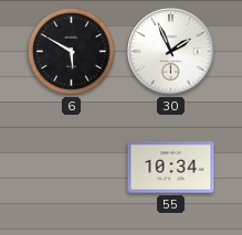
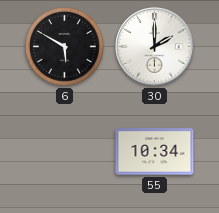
30: 1:56 -> 2:00
